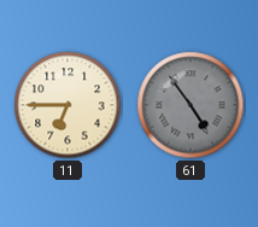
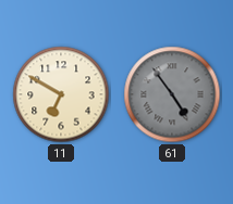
11: 6:45 -> 6:50
